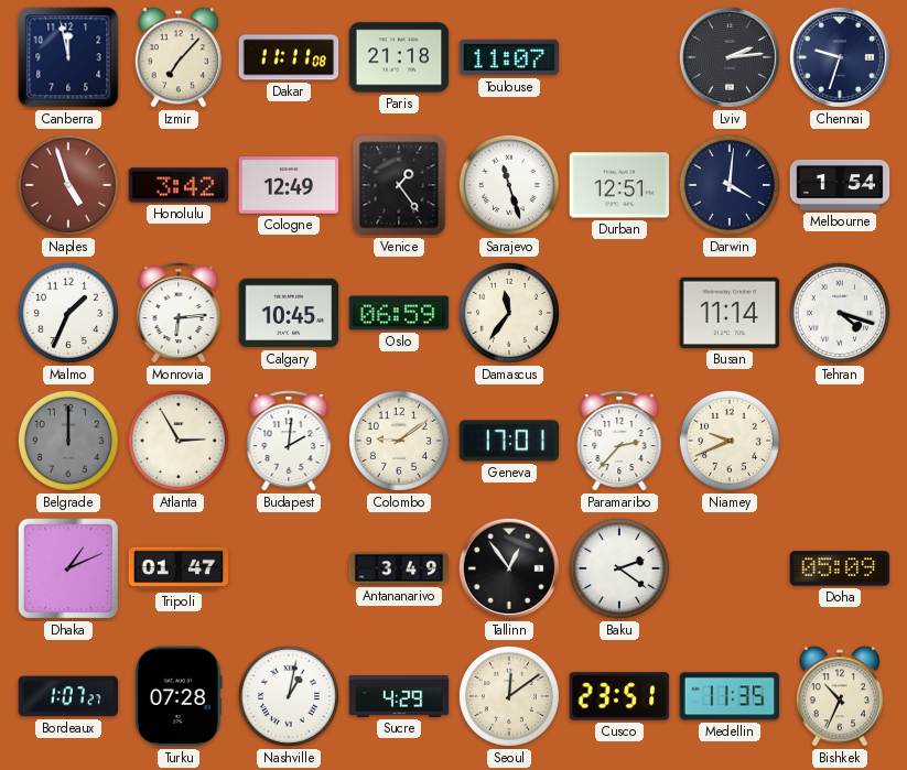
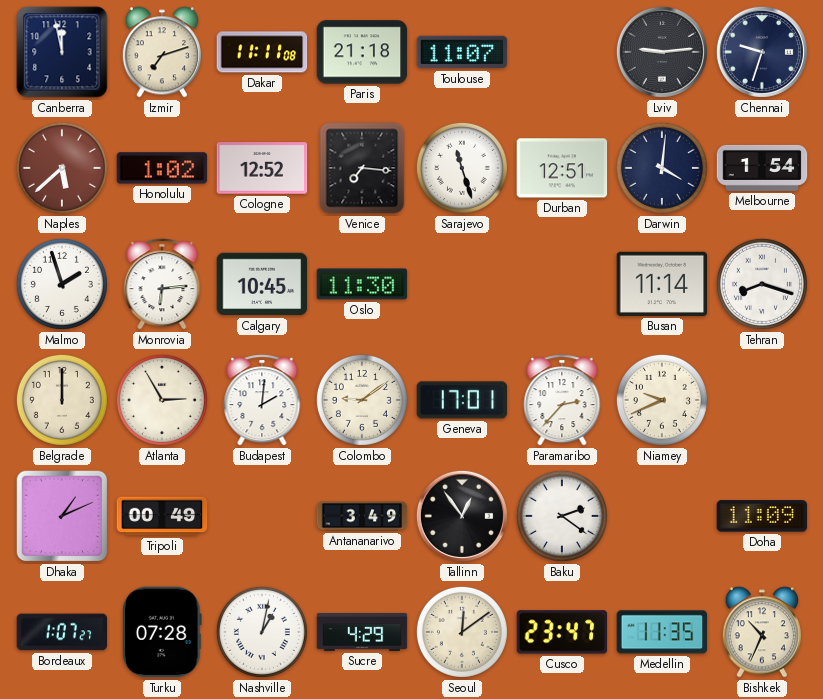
Izmir: 7:07 -> 7:12
Lviv: 2:14 -> 9:14
Naples: 4:57 -> 5:38
Honolulu: 3:42 -> 1:02
Cologne: 12:49 -> 12:52
Venice: 1:24 -> 7:16
Malmo: 1:34 -> 1:57
Oslo: 06:59 -> 11:30
Damascus: 11:36 -> none
Tehran: 4:18 -> 8:18
Belgrade dial: grey -> cream
Tripoli: 01:47 -> 00:49
Doha: 05:09 -> 11:09
Cusco: 23:51 -> 23:47
